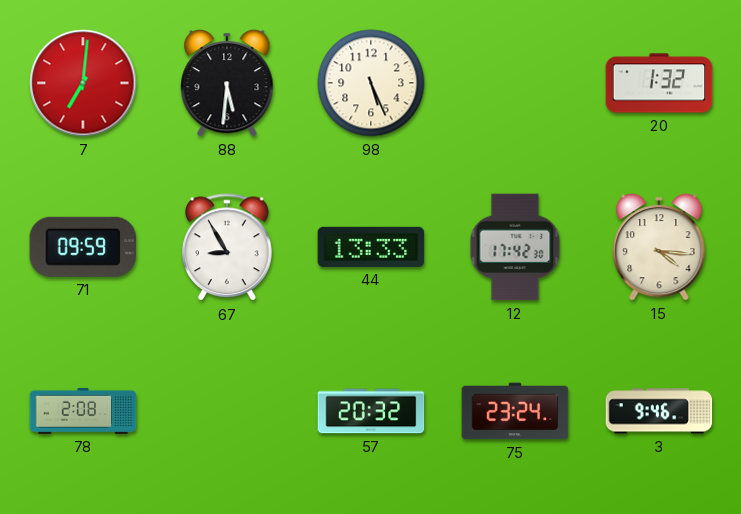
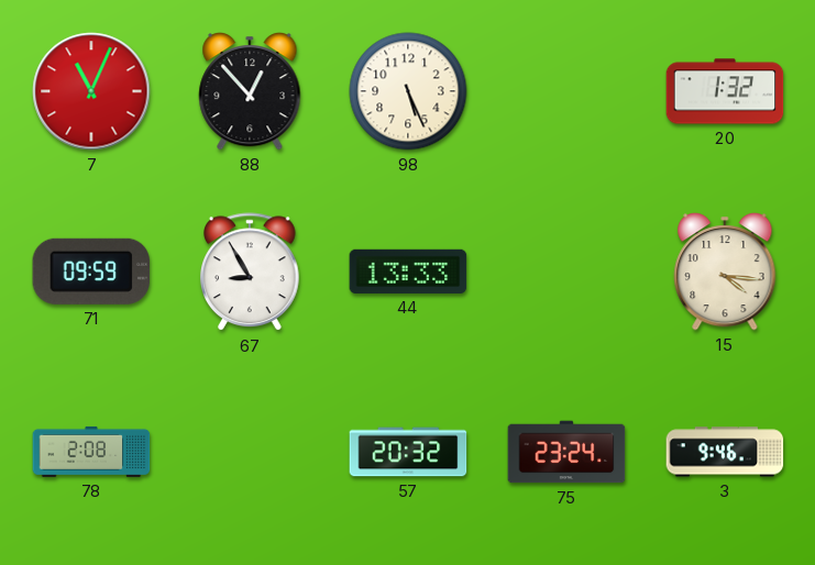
7: 7:01 -> 11:04
88: 5:31 -> 12:53
12: 17:42 -> none
